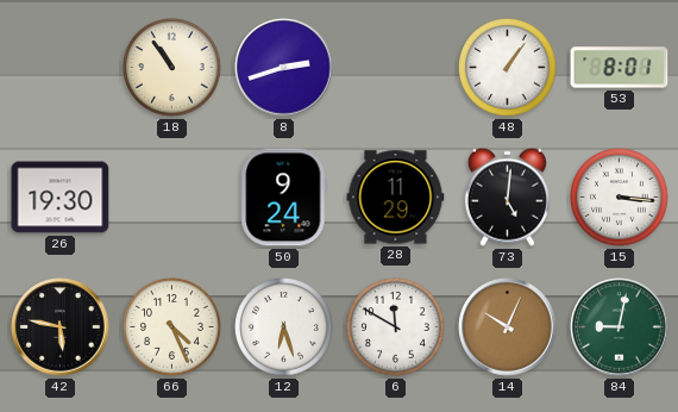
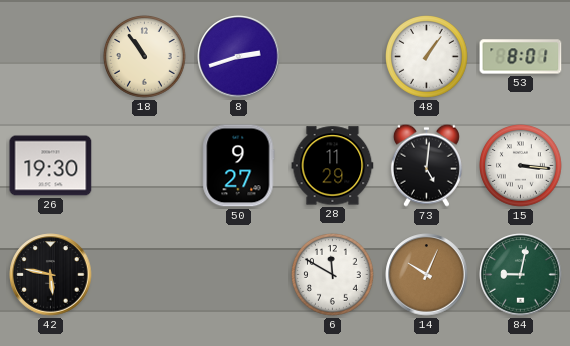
50: 9:24 -> 9:27
66: 4:26 -> none
12: 6:27 -> none
